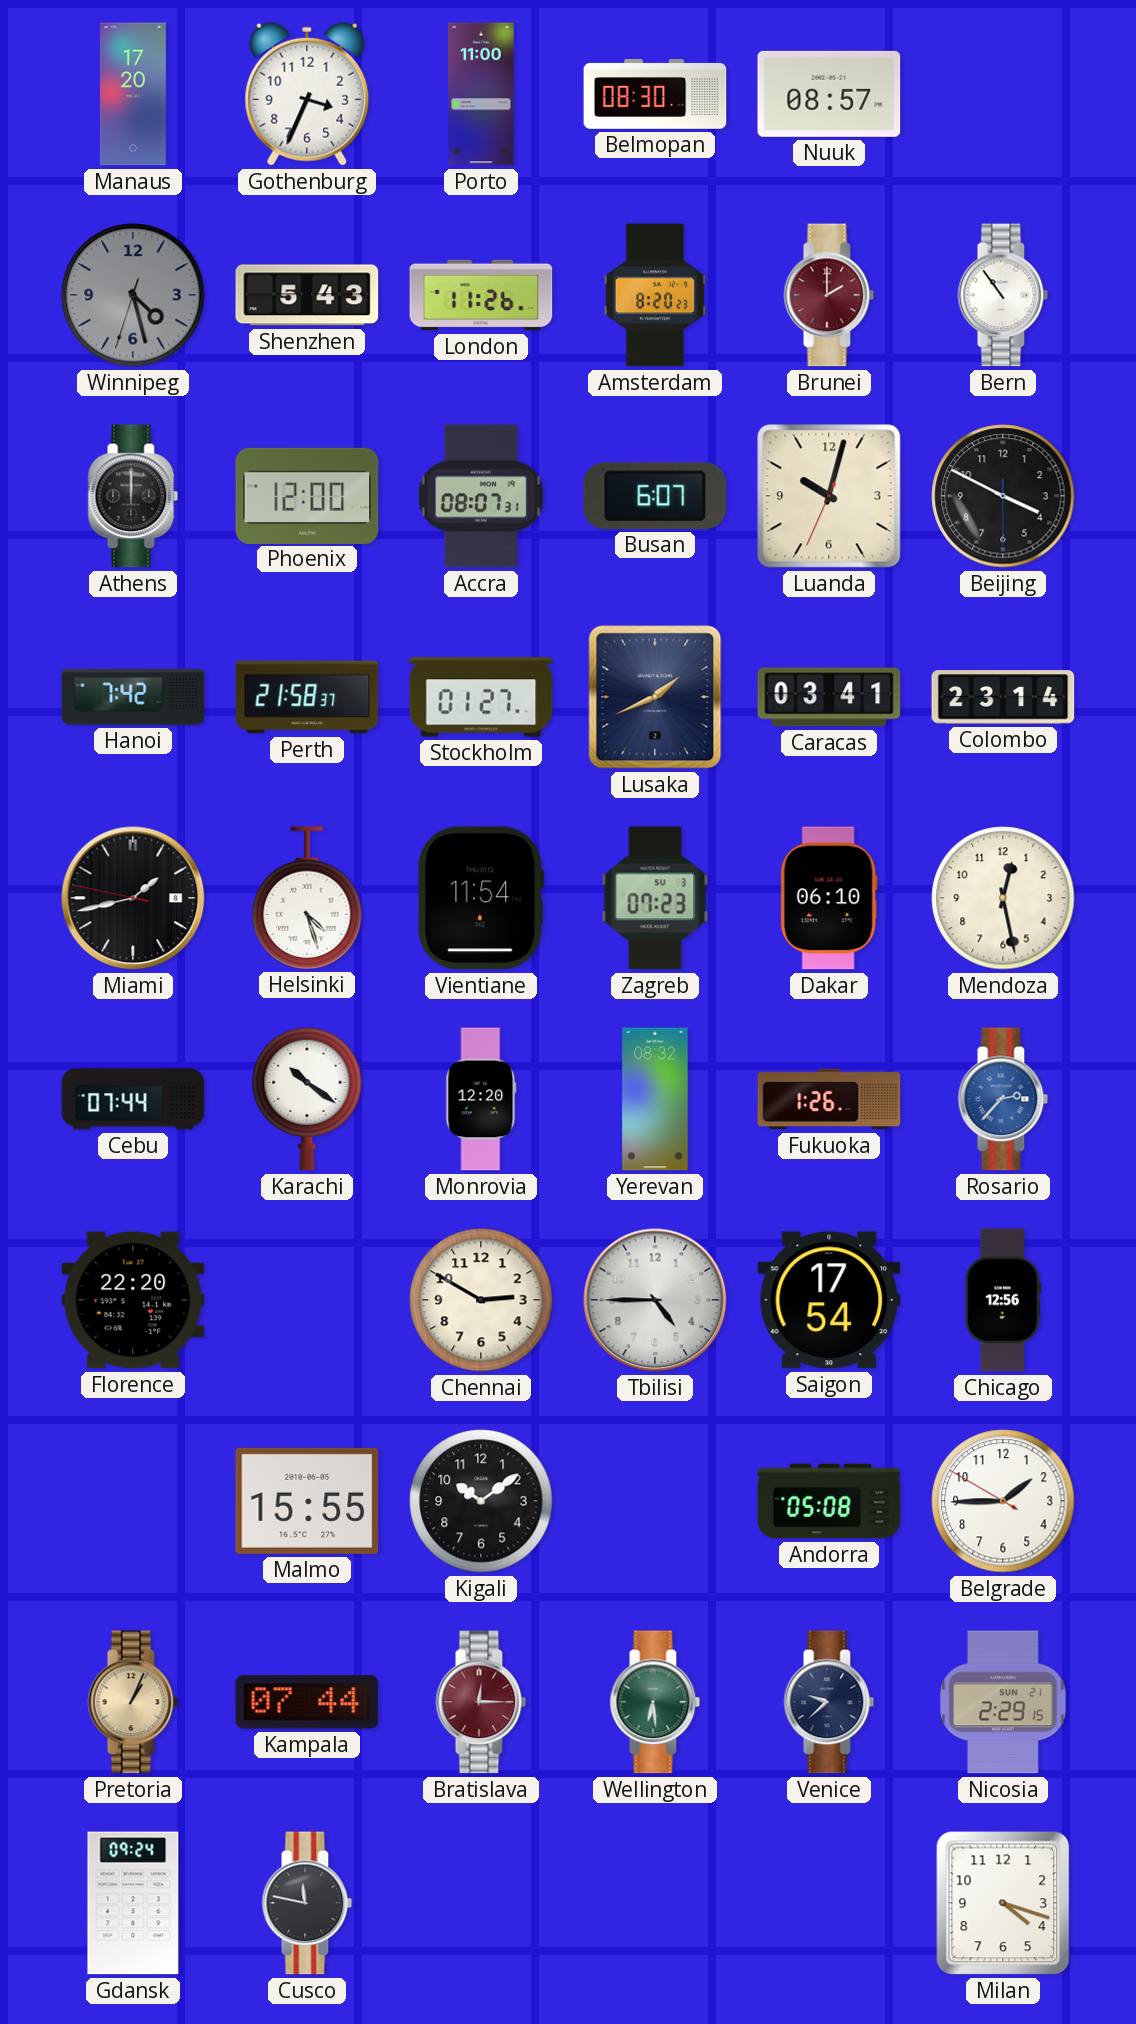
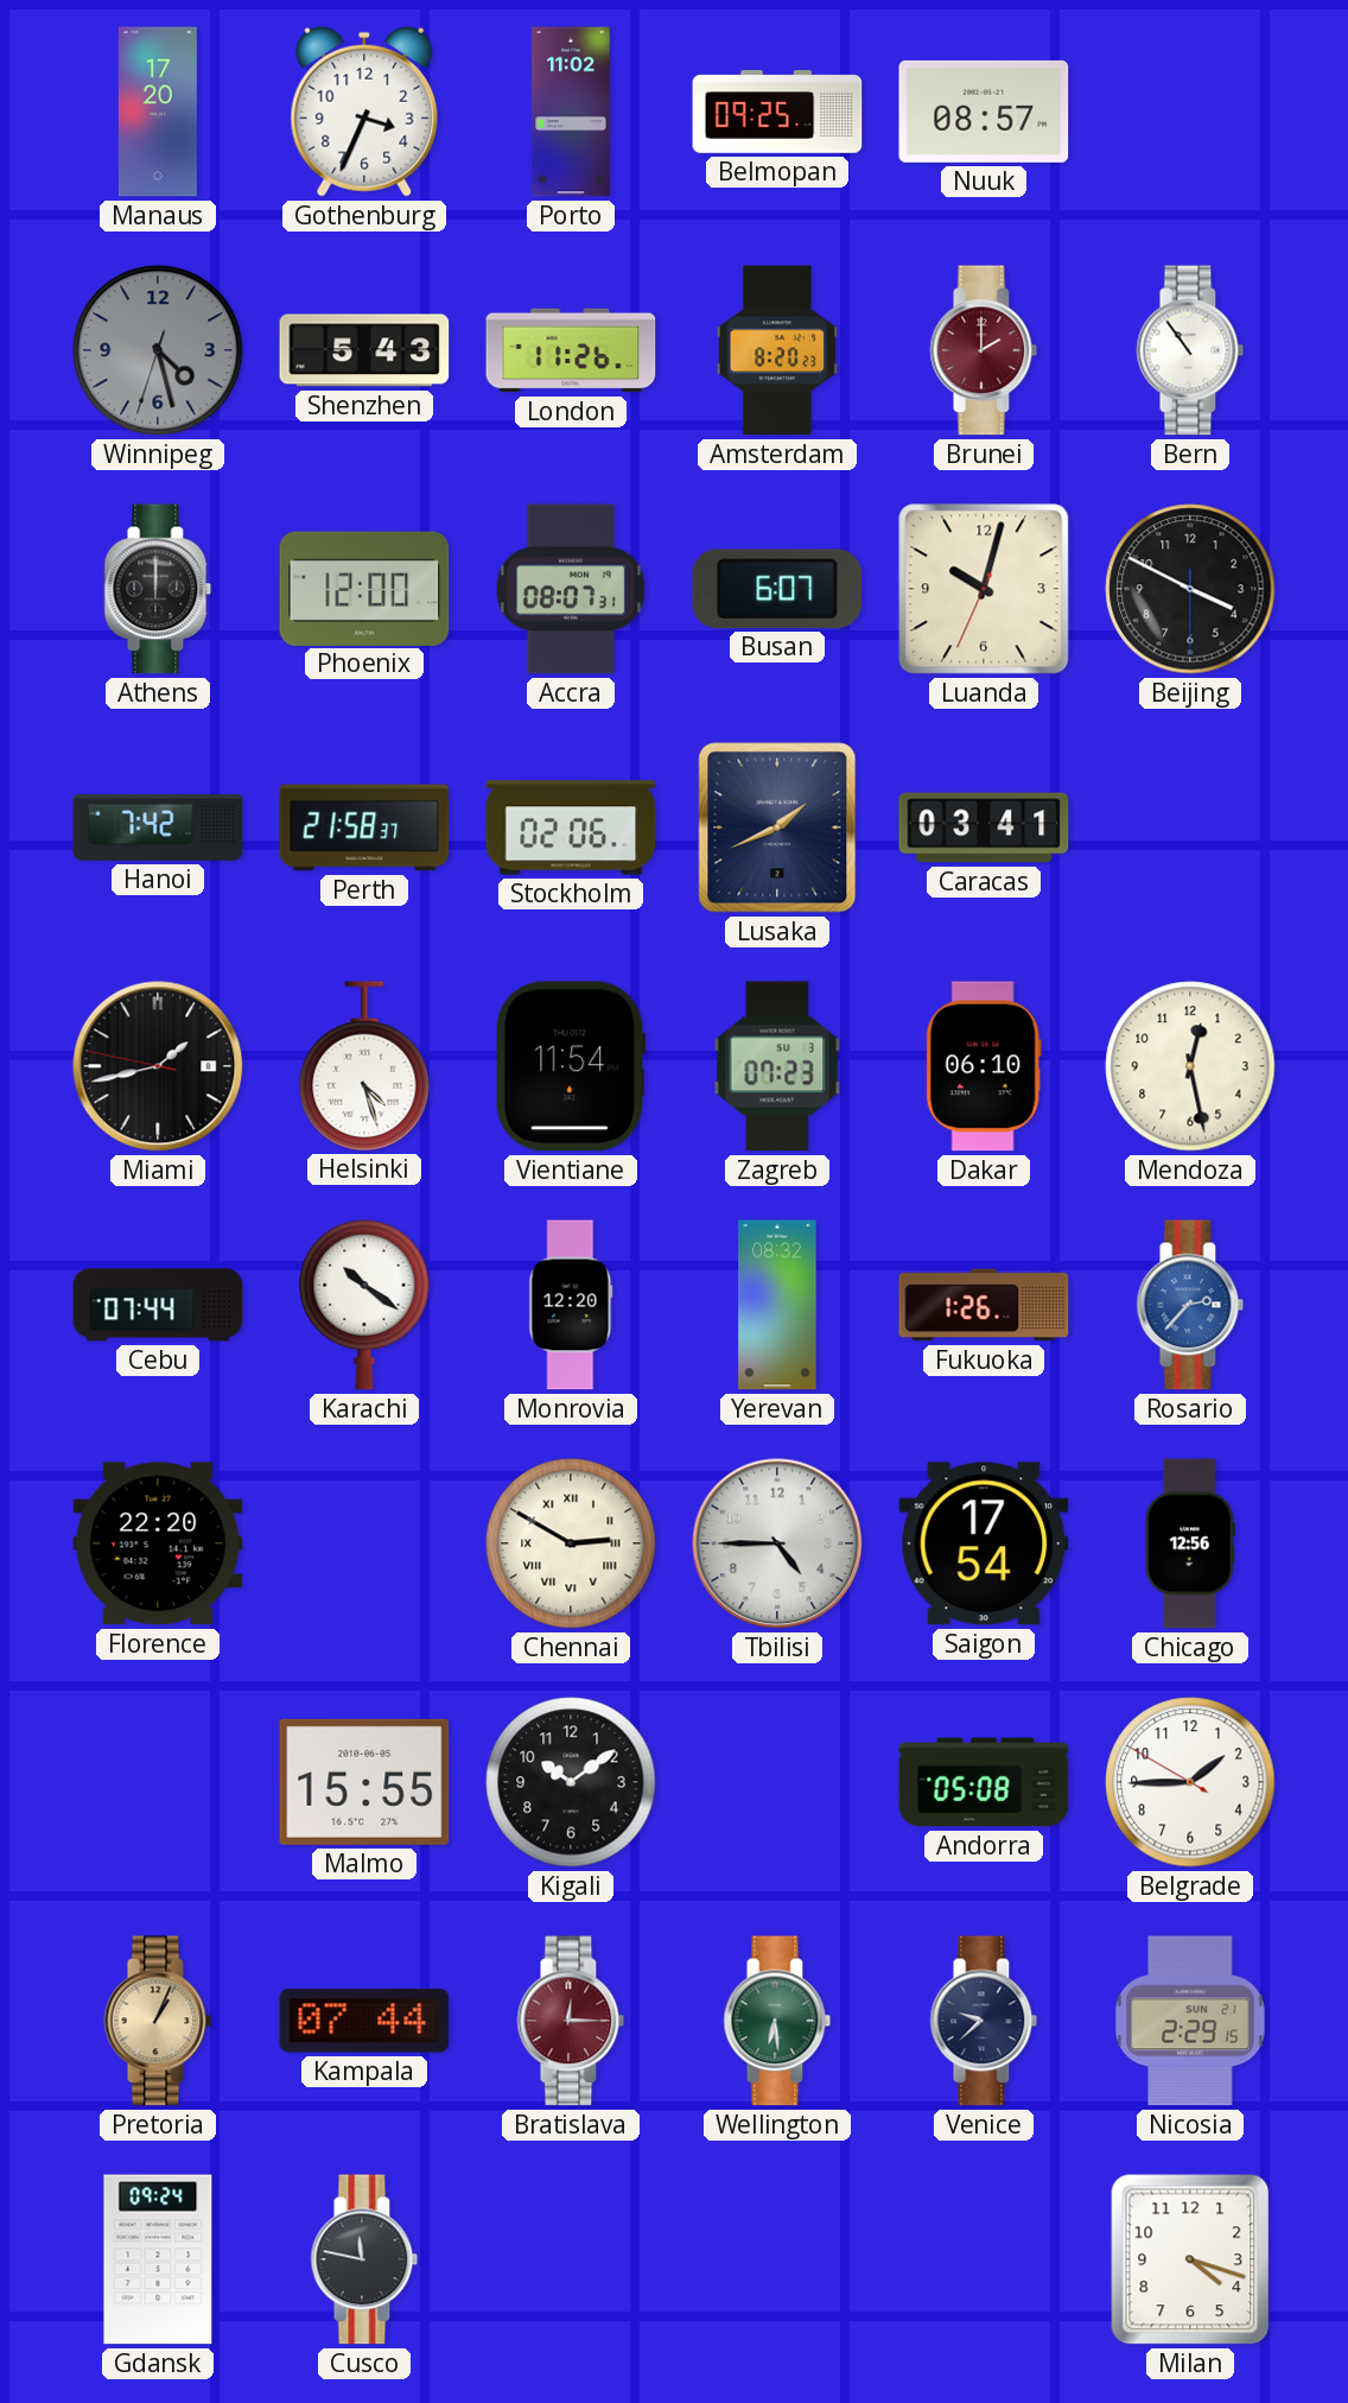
Porto: 11:00 -> 11:02
Belmopan: 08:30 -> 09:25
Stockholm: 01:27 -> 02:06
Colombo: 23:14 -> none
Chennai numerals: Arabic -> Roman
